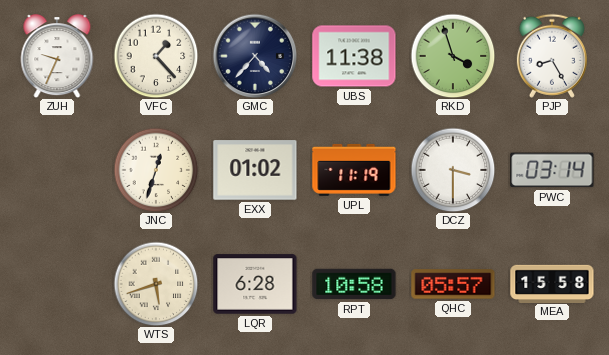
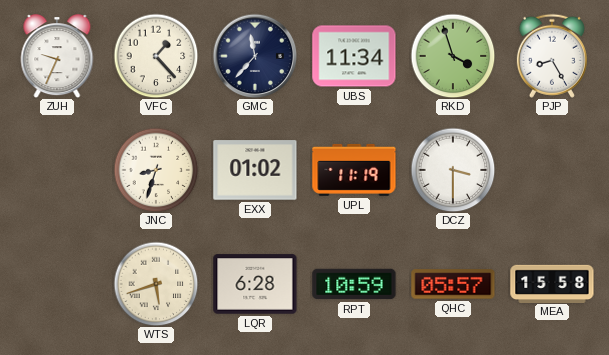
GMC: 4:37 -> 11:37
UBS: 11:38 -> 11:34
JNC: 12:33 -> 8:33
PWC: 03:14 -> none
RPT: 10:58 -> 10:59
